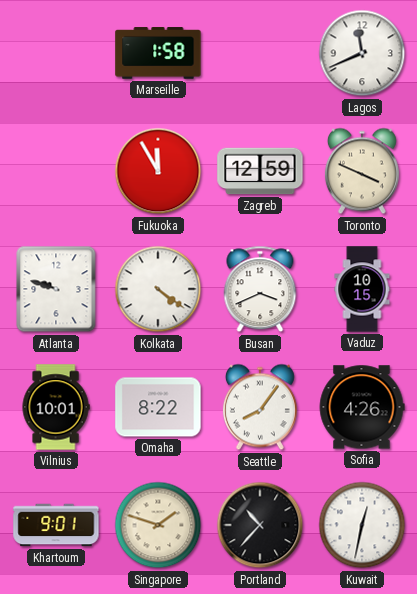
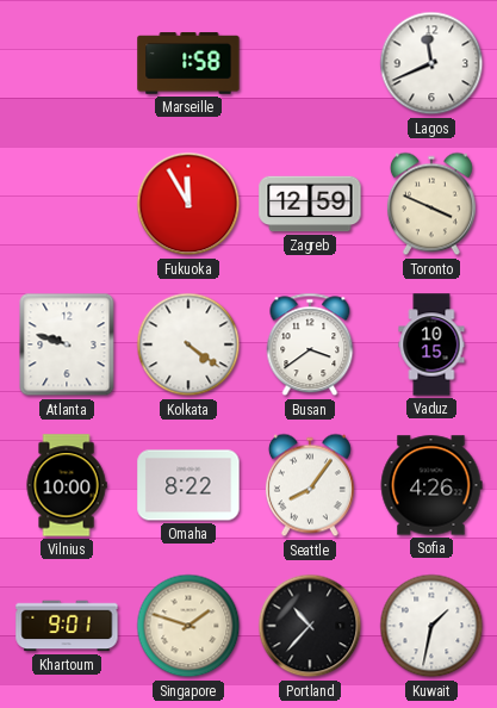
Busan: 3:41 -> 3:39
Vilnius: 10:01 -> 10:00
Kuwait: 12:32 -> 1:32
